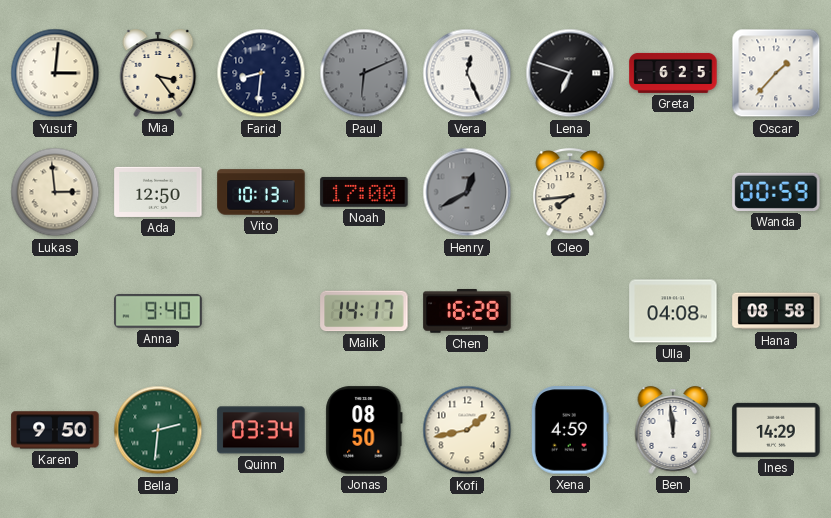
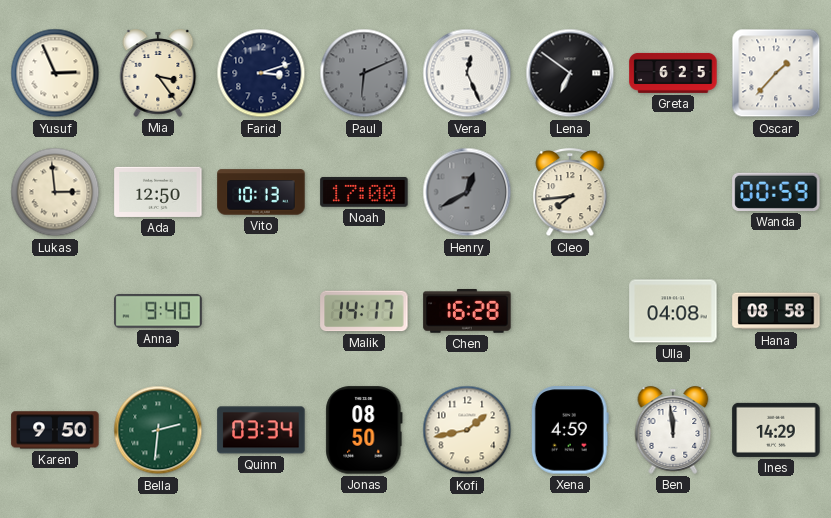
Yusuf: 3:01 -> 2:56
Farid: 8:31 -> 3:12
Lena: 6:48 -> 6:51
